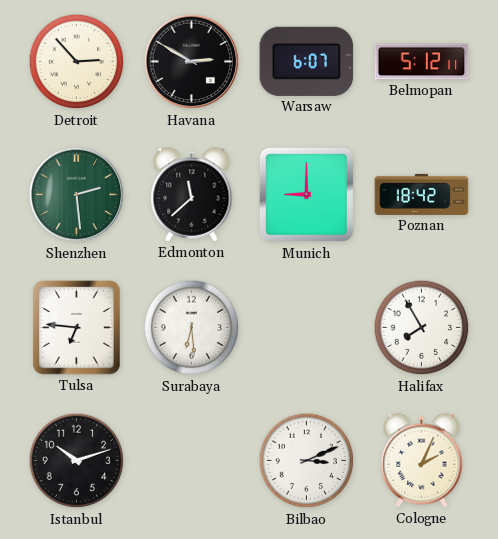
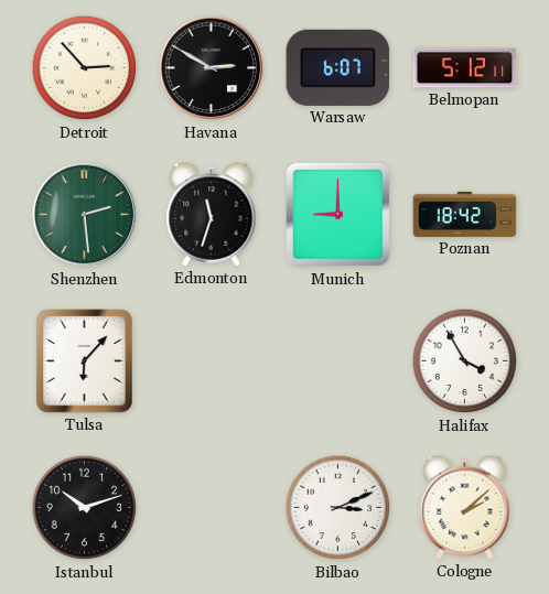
Edmonton: 11:38 -> 11:33
Tulsa: 6:46 -> 6:07
Surabaya: 6:29 -> none
Halifax: 7:55 -> 3:55
Cologne: 2:04 -> 2:08
